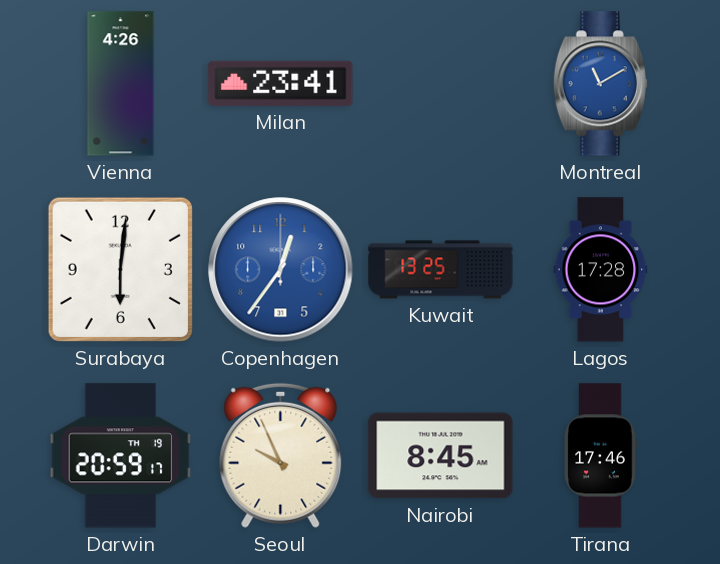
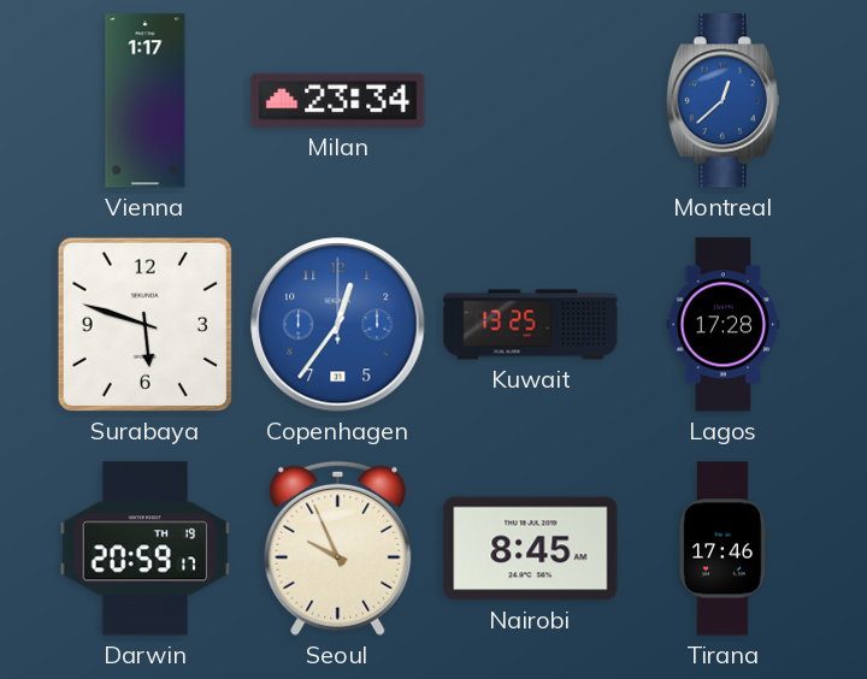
Vienna: 4:26 -> 1:17
Milan: 23:41 -> 23:34
Montreal: 11:10 -> 12:38
Surabaya: 6:01 -> 5:48
